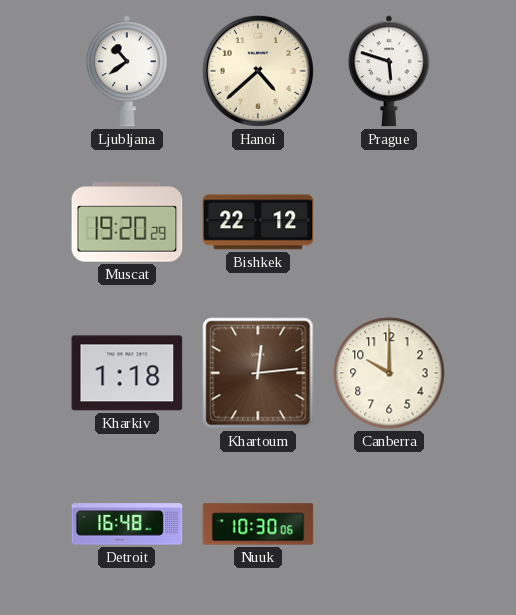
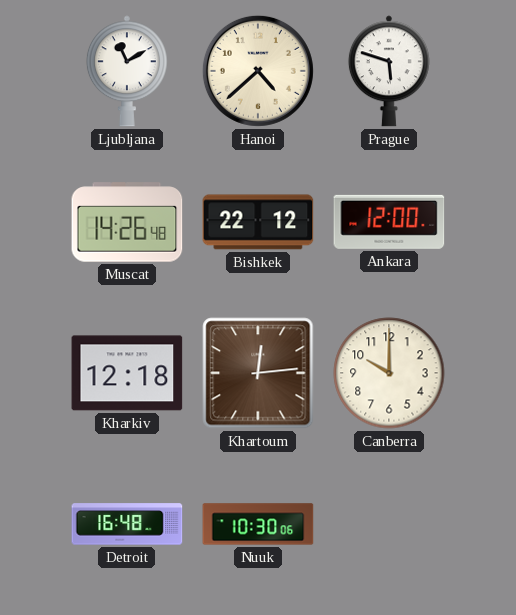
Ljubljana: 10:39 -> 11:10
Muscat: 19:20 -> 14:26
Ankara: none -> 12:00
Kharkiv: 1:18 -> 12:18
